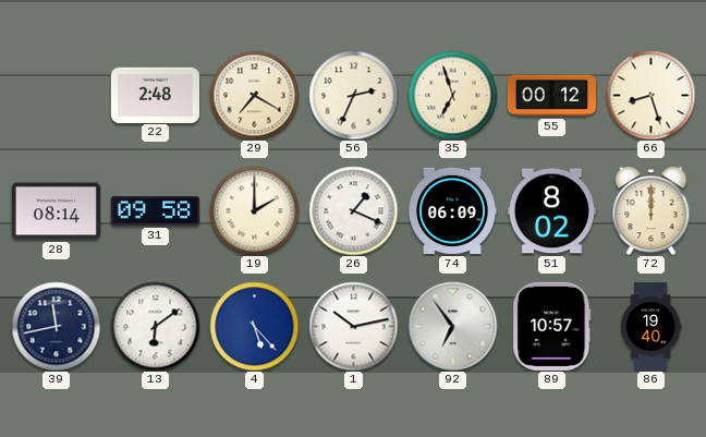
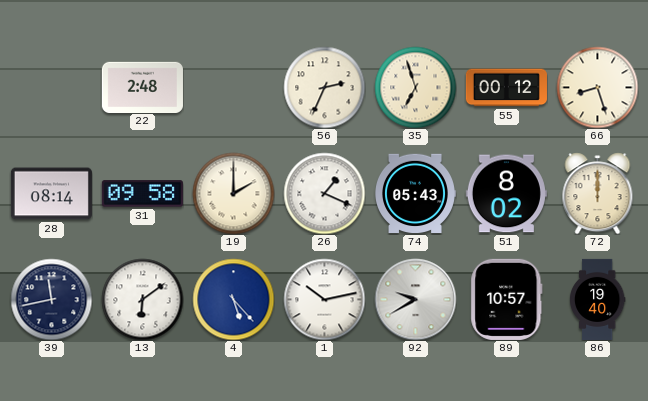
29: 7:20 -> none
74: 06:09 -> 05:43
92: 6:54 -> 9:40
